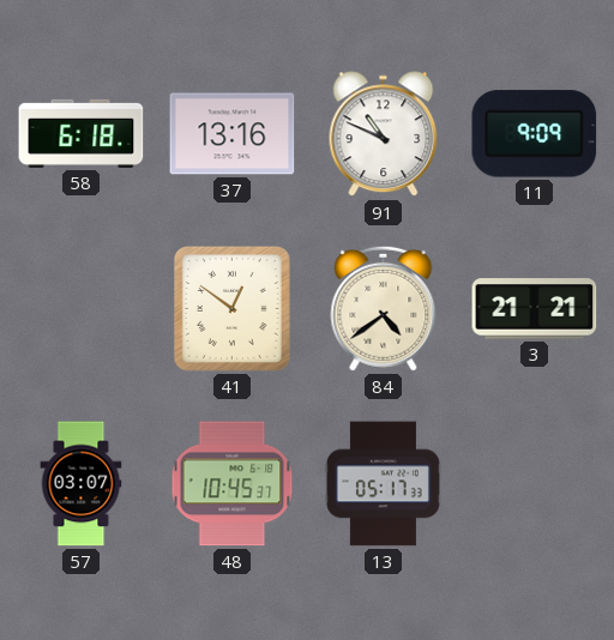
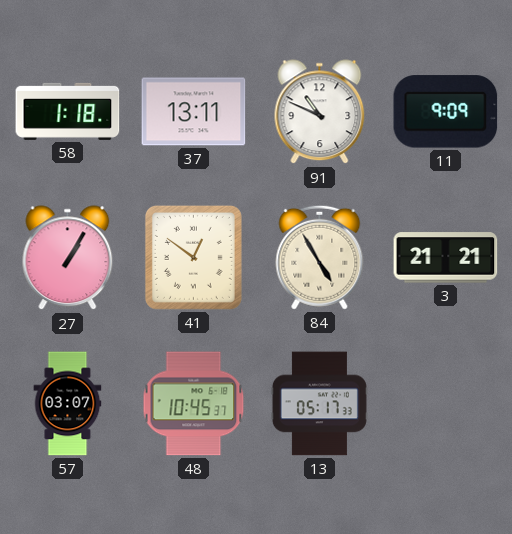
58: 6:18 -> 1:18
37: 13:16 -> 13:11
27: none -> 1:05
84: 4:39 -> 4:55
